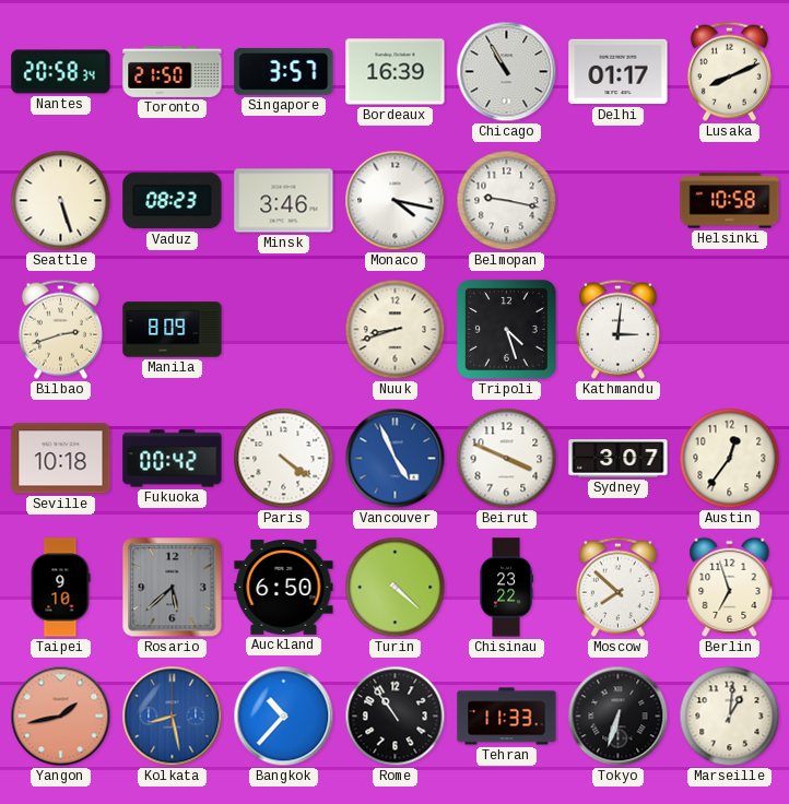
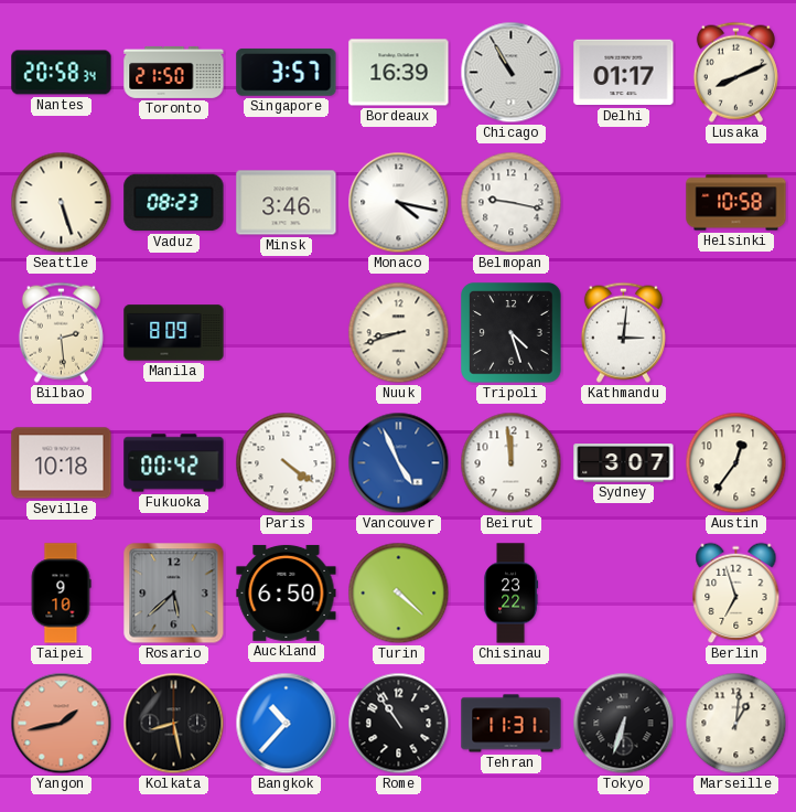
Bilbao: 2:42 -> 2:29
Beirut: 3:49 -> 11:59
Moscow: 7:52 -> none
Kolkata dial: blue -> black
Tehran: 11:33 -> 11:31
